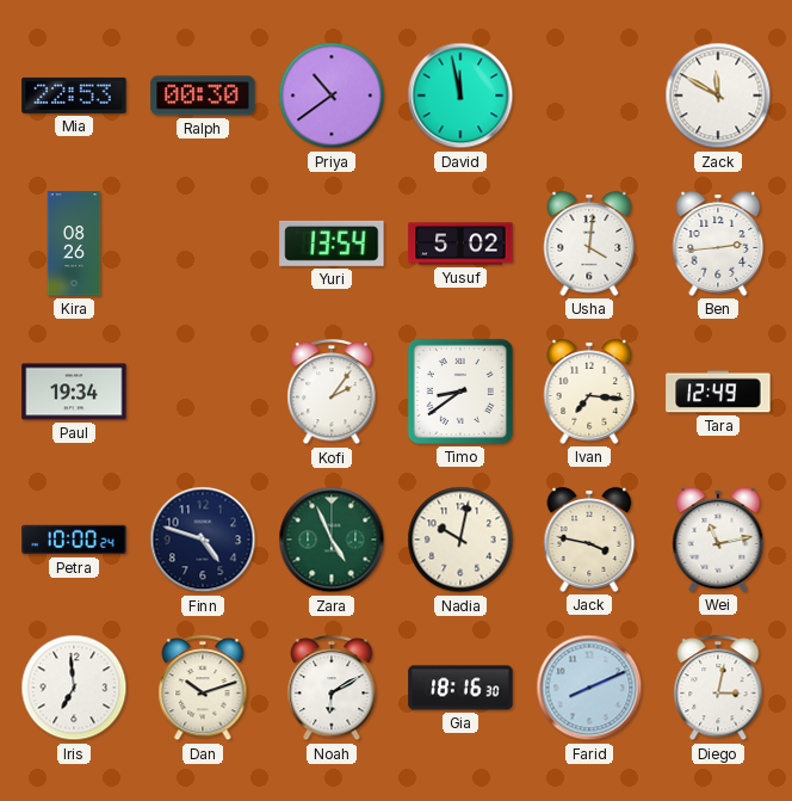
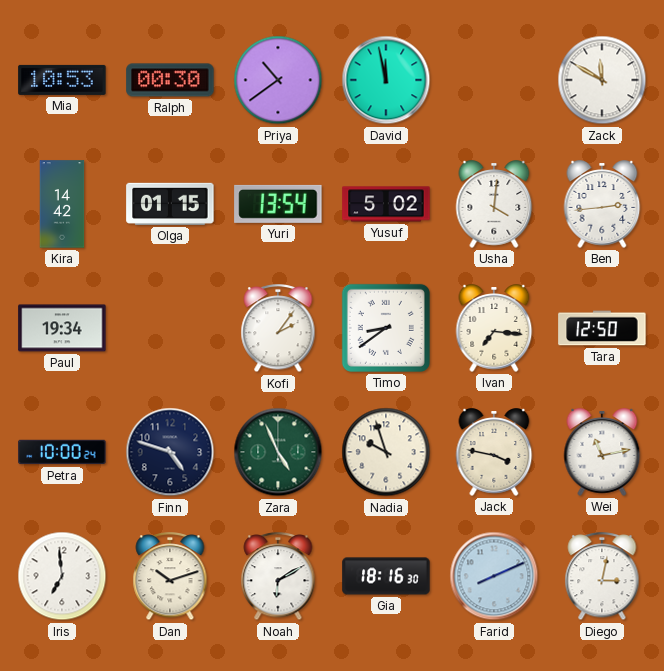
Mia: 22:53 -> 10:53
Kira: 08:26 -> 14:42
Olga: none -> 01:15
Tara: 12:49 -> 12:50
Nadia: 10:02 -> 9:57
